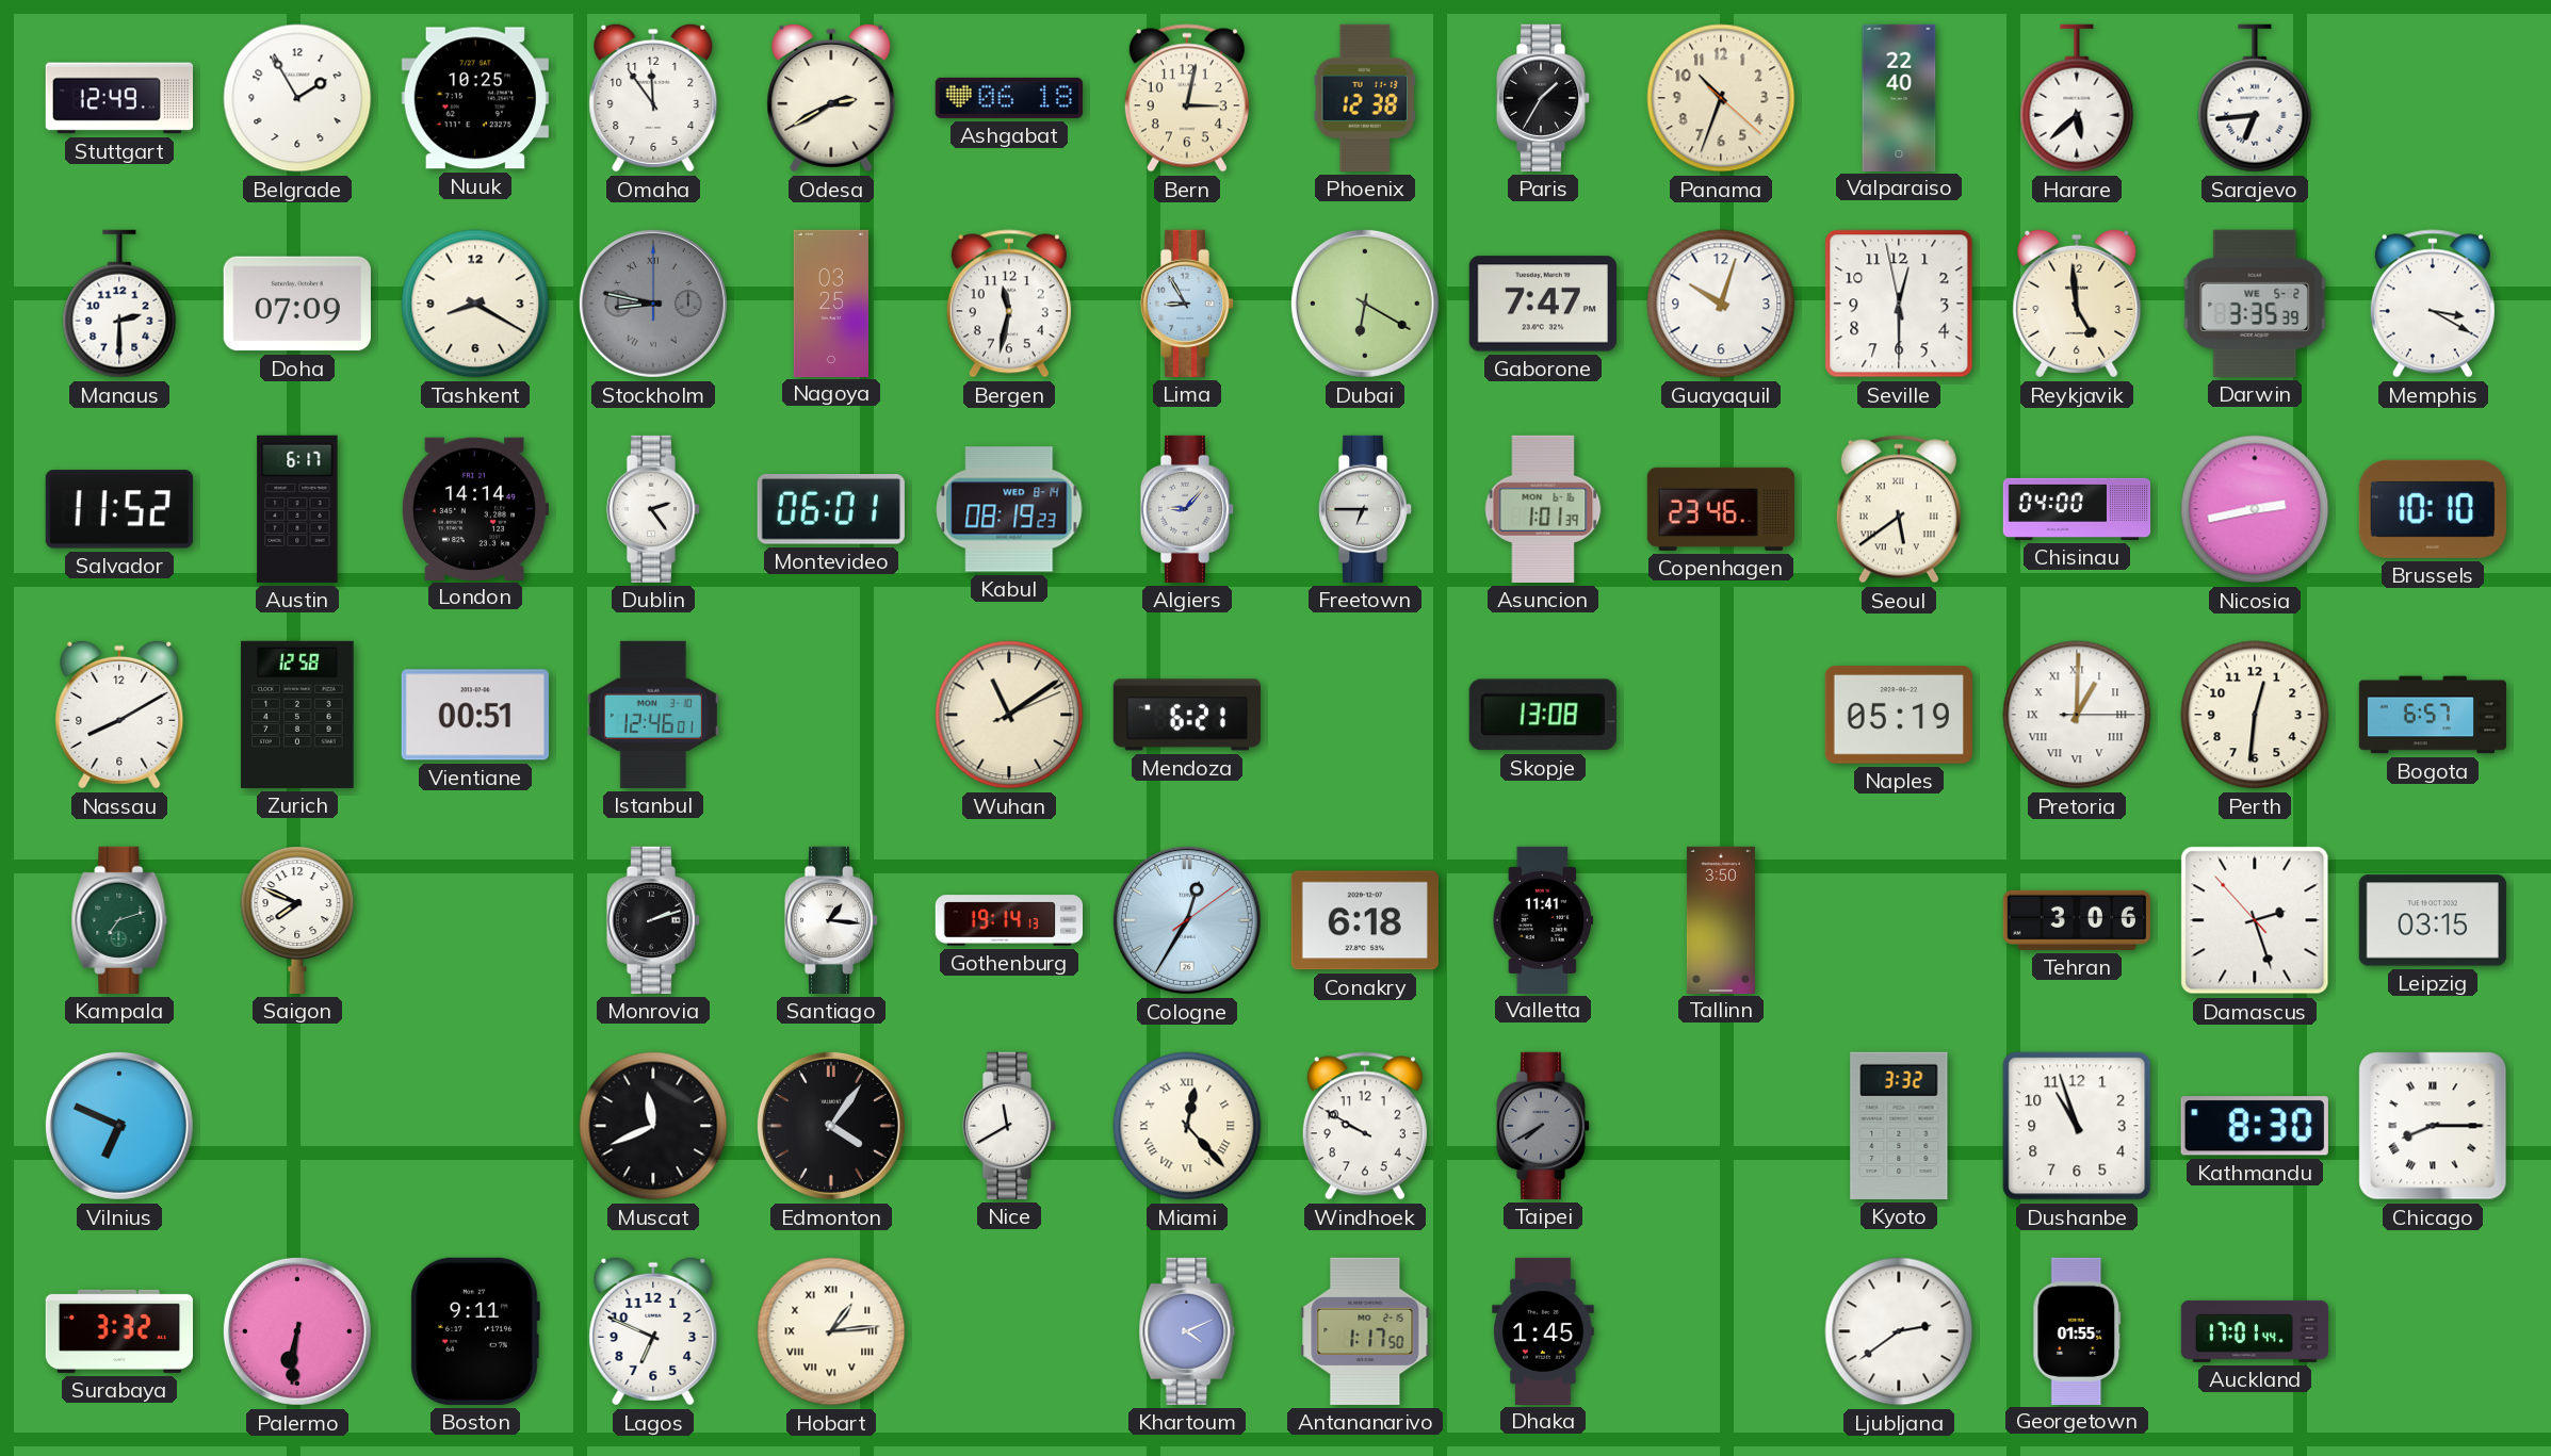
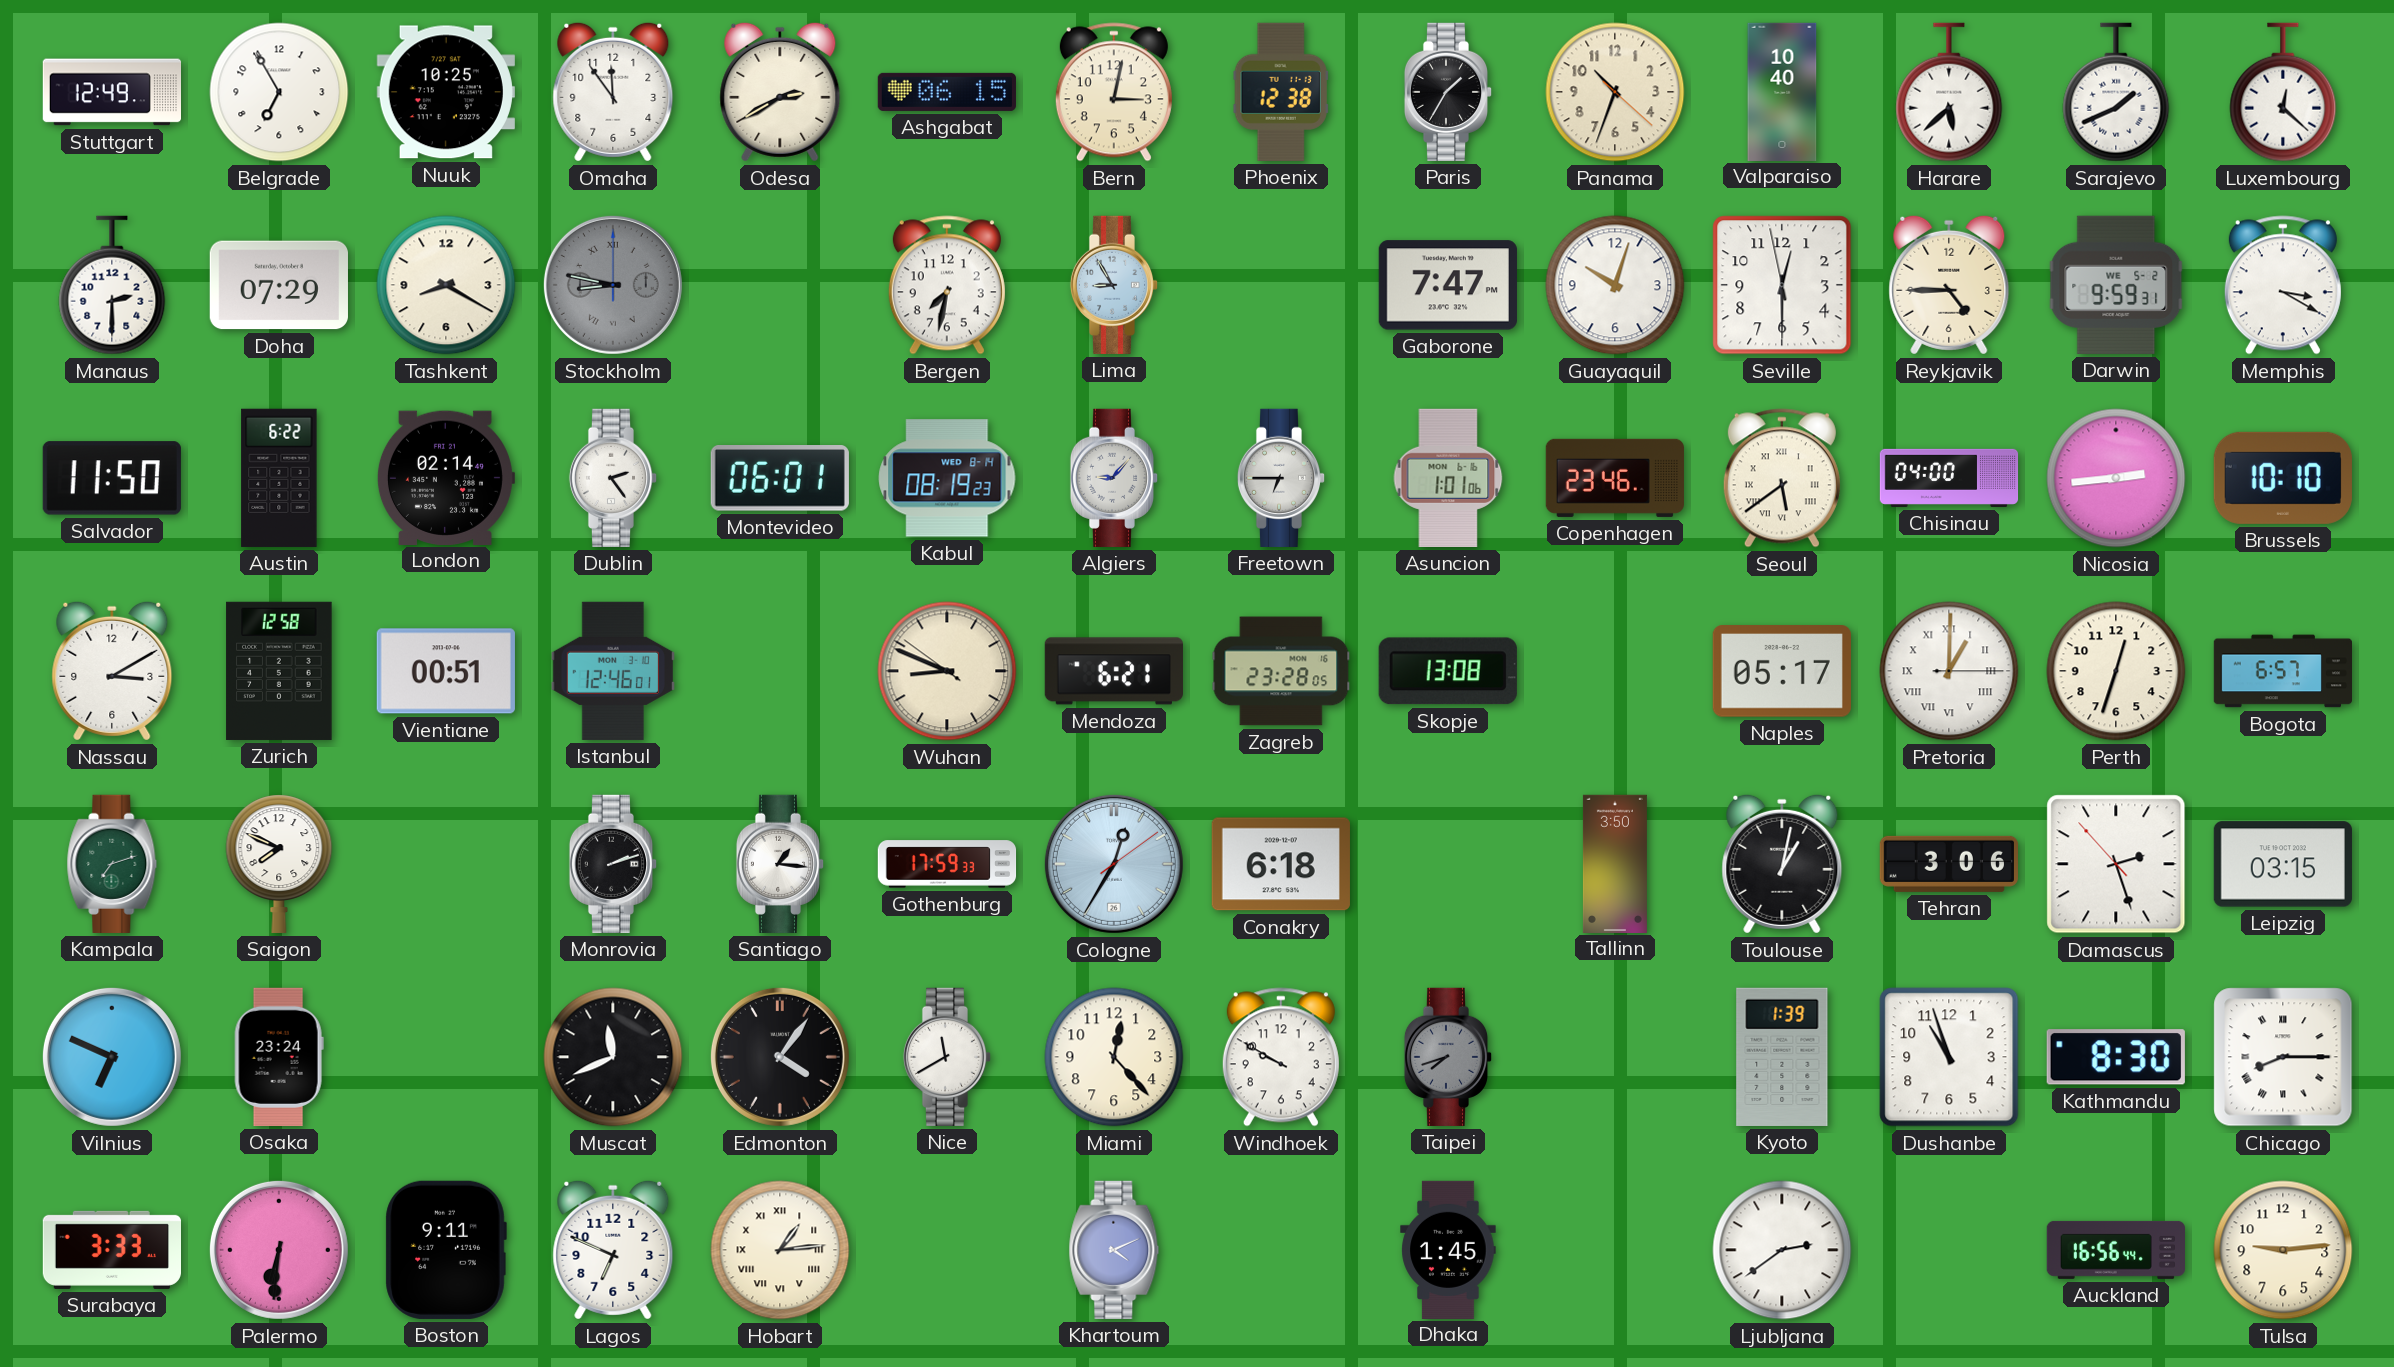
Belgrade: 1:55 -> 6:55
Ashgabat: 06:18 -> 06:15
Valparaiso: 22:40 -> 10:40
Sarajevo: 6:44 -> 1:41
Luxembourg: none -> 12:22
Doha: 07:09 -> 07:29
Nagoya: 03:25 -> none
Bergen: 11:32 -> 7:32
Dubai: 6:20 -> none
Reykjavik: 4:59 -> 4:45
Darwin: 3:35 -> 9:59
Salvador: 11:52 -> 11:50
Austin: 6:17 -> 6:22
London: 14:14 -> 02:14
Asuncion: 1:01:39 -> 1:01:06
Nicosia: 2:43 -> 2:44
Nassau: 8:10 -> 3:10
Wuhan: 11:09 -> 8:48
Zagreb: none -> 23:28
Naples: 05:19 -> 05:17
Perth: 12:31 -> 12:33
Gothenburg: 19:14 -> 17:59
Valletta: 11:41 -> none
Toulouse: none -> 1:02
Osaka: none -> 23:24
Miami numerals: Roman -> Arabic
Taipei: 7:40 -> 7:42
Kyoto: 3:32 -> 1:39
Surabaya: 3:32 -> 3:33
Antananarivo: 1:17 -> none
Georgetown: 01:55 -> none
Auckland: 17:01 -> 16:56
Tulsa: none -> 9:14
